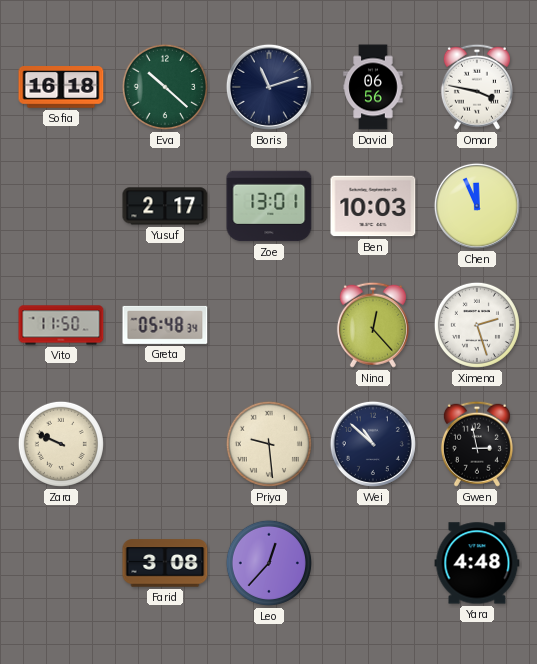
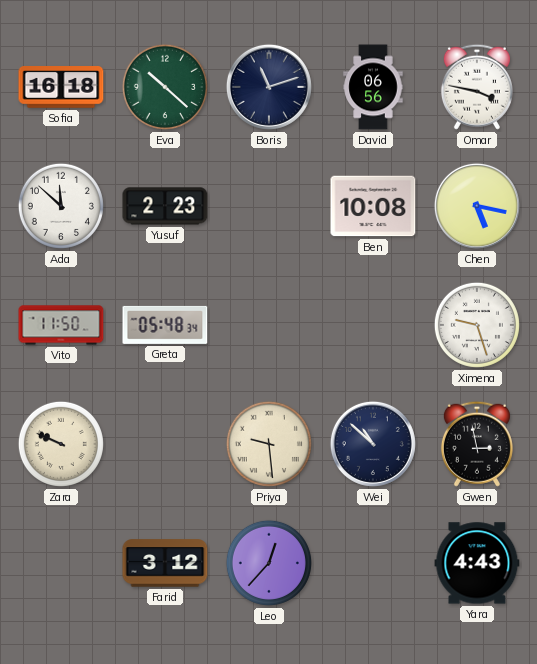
Ada: none -> 11:52
Yusuf: 2:17 -> 2:23
Zoe: 13:01 -> none
Ben: 10:03 -> 10:08
Chen: 11:56 -> 5:17
Nina: 12:23 -> none
Ximena: 2:27 -> 9:27
Farid: 3:08 -> 3:12
Yara: 4:48 -> 4:43
